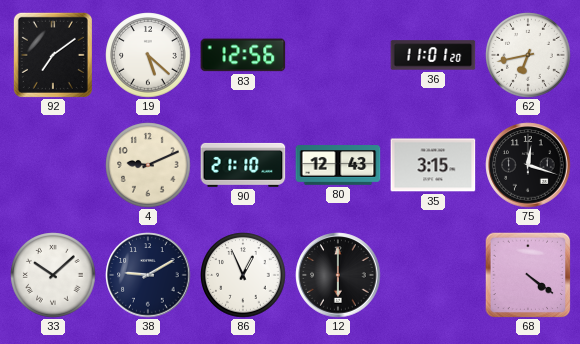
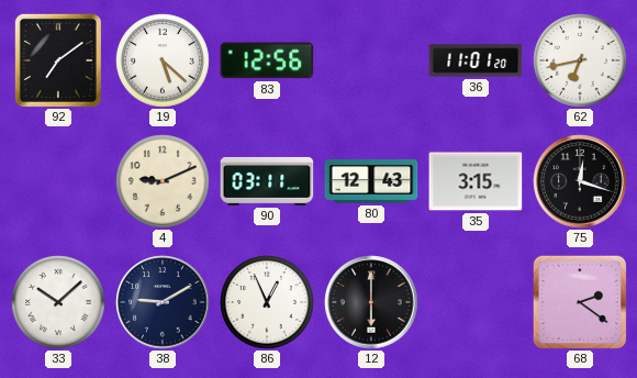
90: 21:10 -> 03:11
68: 4:21 -> 2:21
